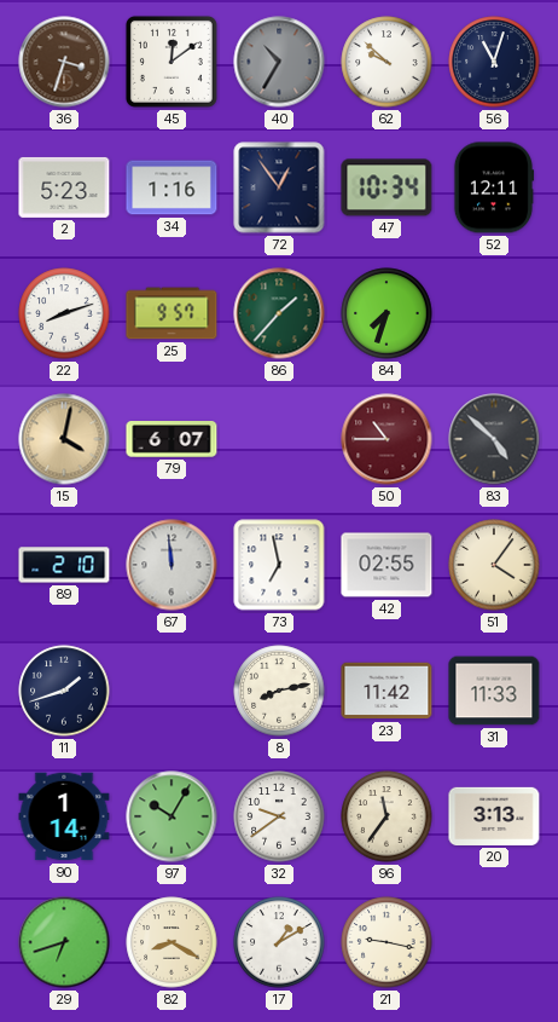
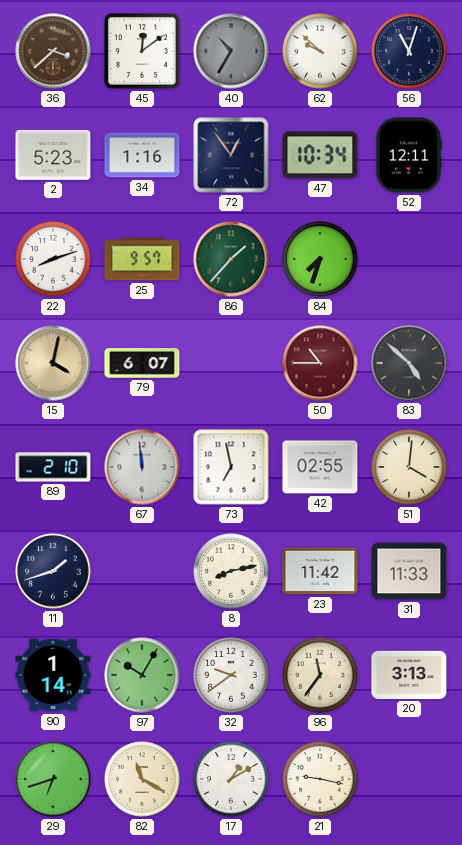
36: 3:33 -> 3:38
51: 4:06 -> 4:01
82: 8:20 -> 11:20
